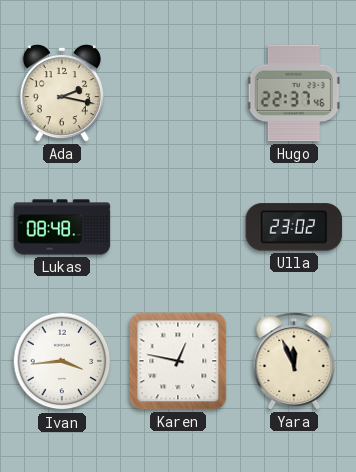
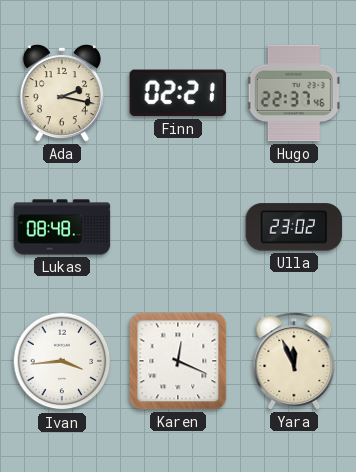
Finn: none -> 02:21
Karen: 12:47 -> 12:19
